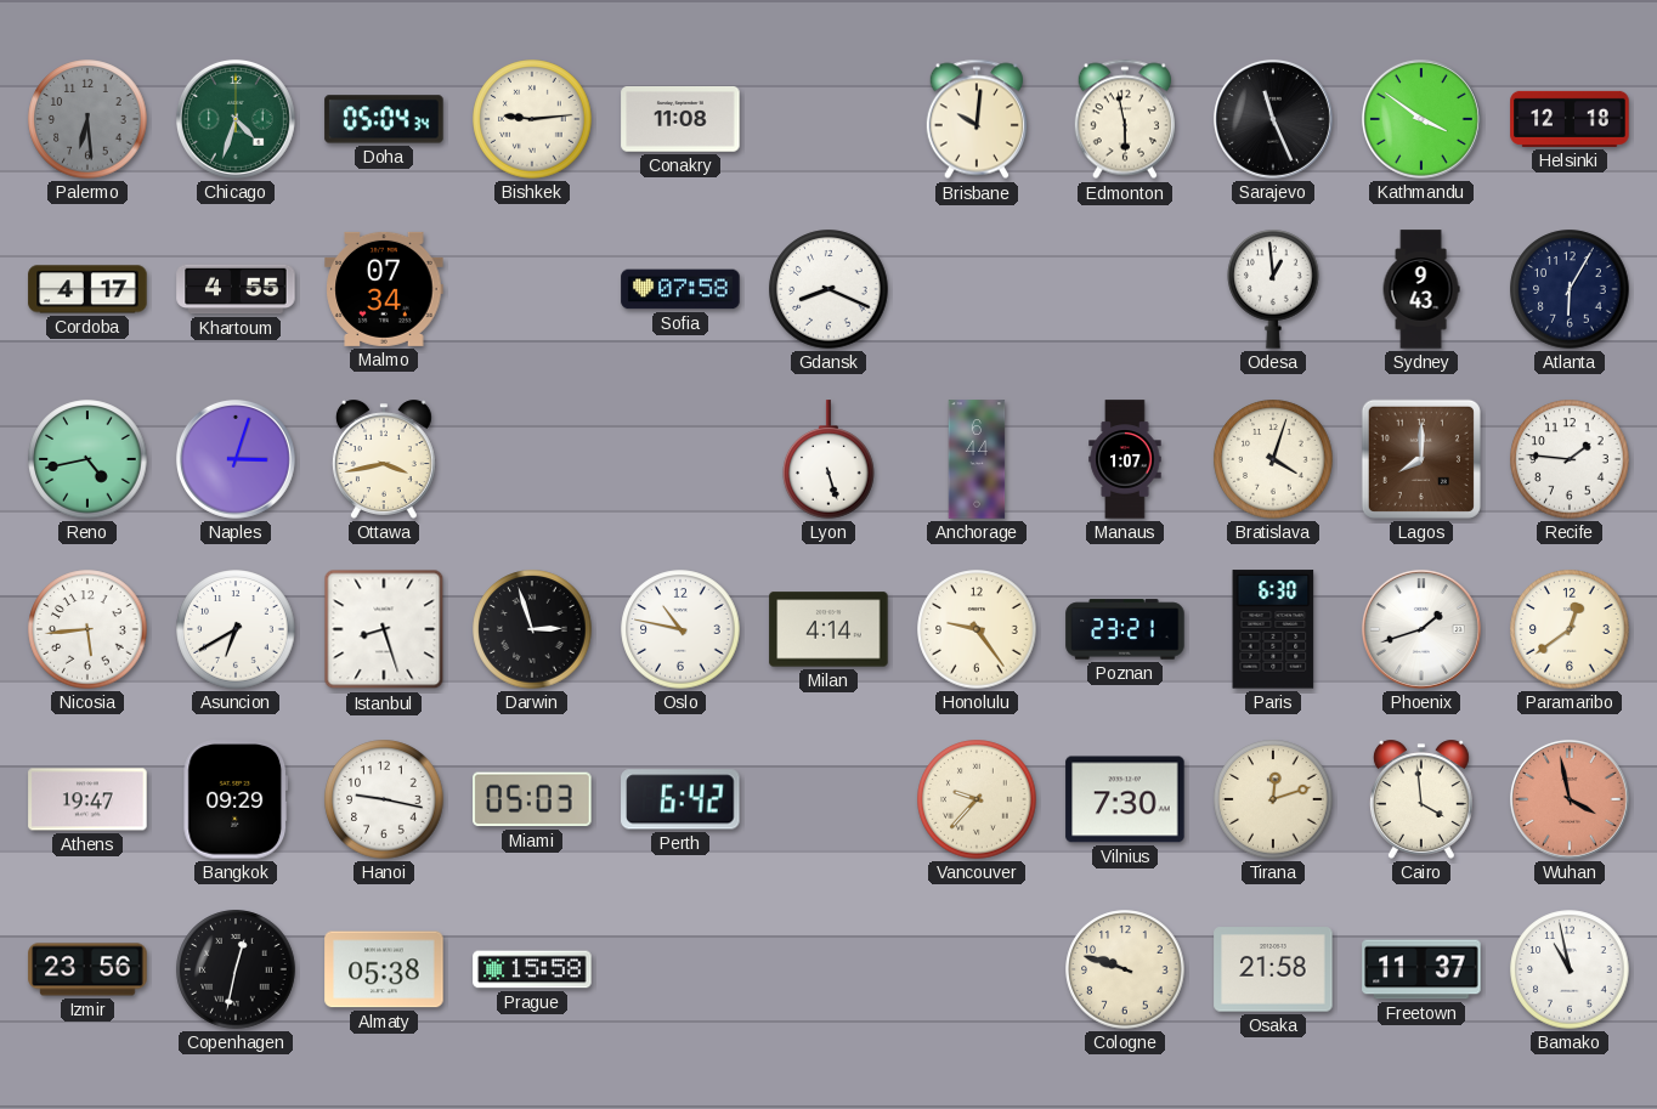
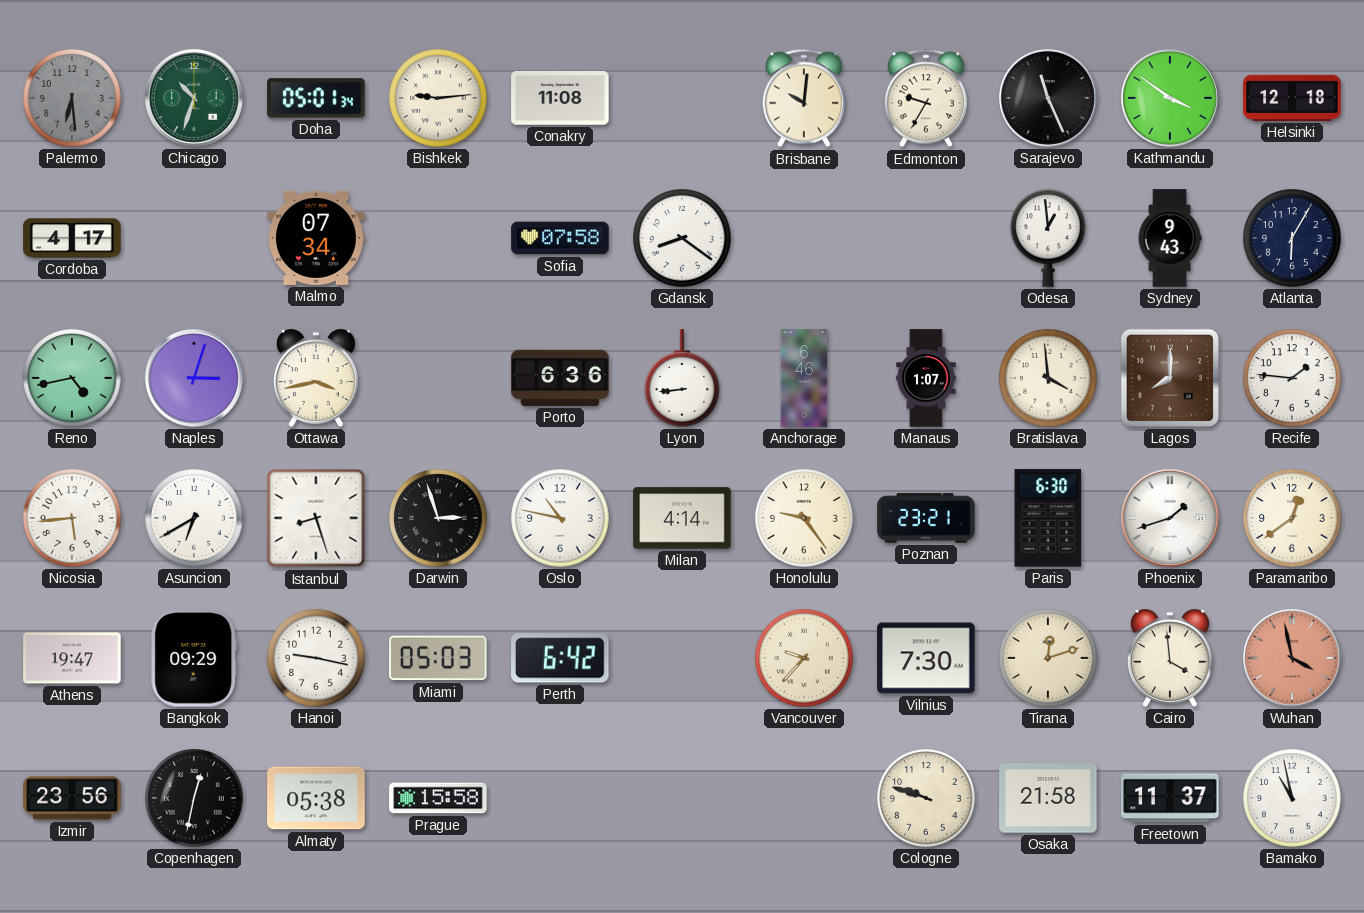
Chicago: 4:33 -> 10:33
Doha: 05:04 -> 05:01
Edmonton: 5:58 -> 9:35
Khartoum: 4:55 -> none
Gdansk: 8:19 -> 8:21
Porto: none -> 6:36
Lyon: 5:27 -> 8:44
Anchorage: 6:44 -> 6:46
Bratislava: 4:03 -> 3:59
